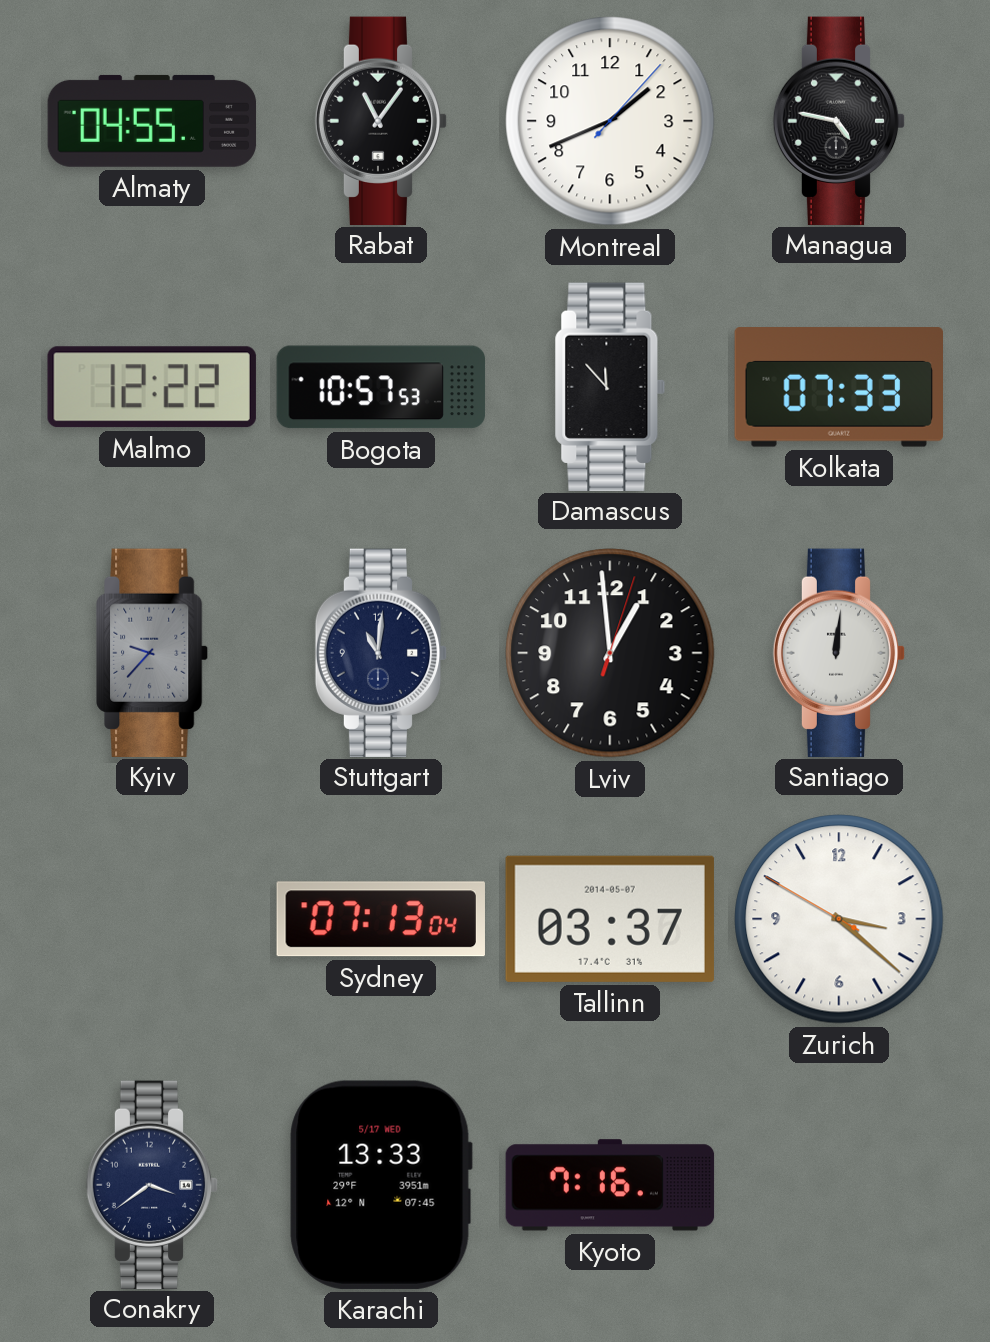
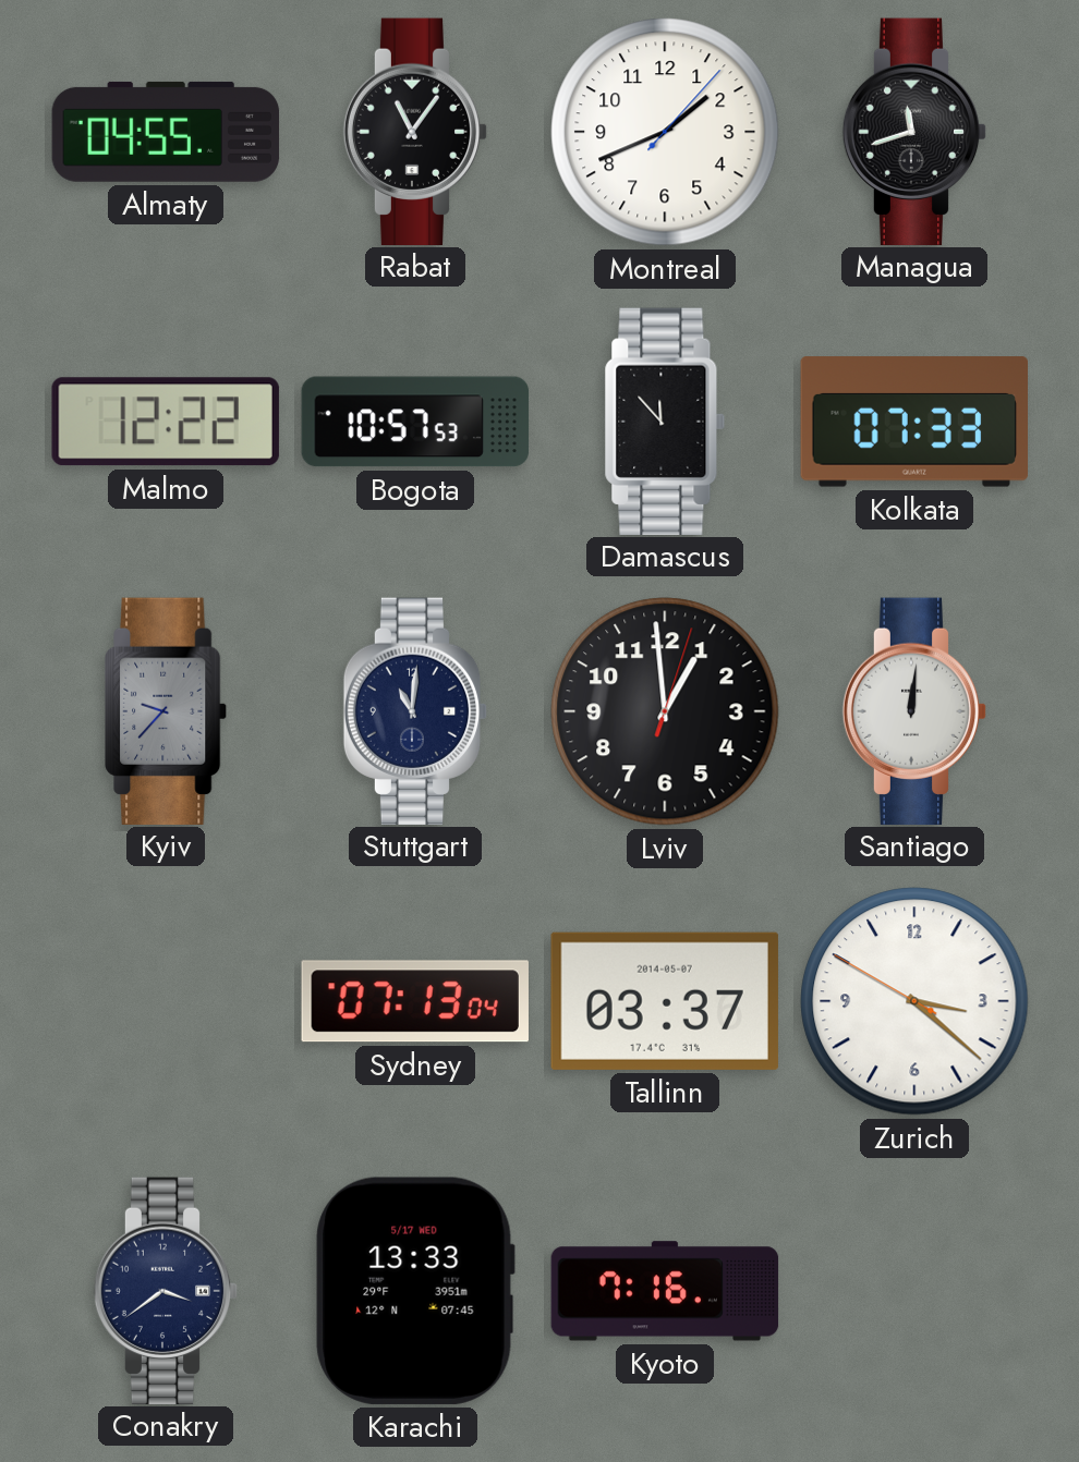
Managua: 4:47 -> 11:42
